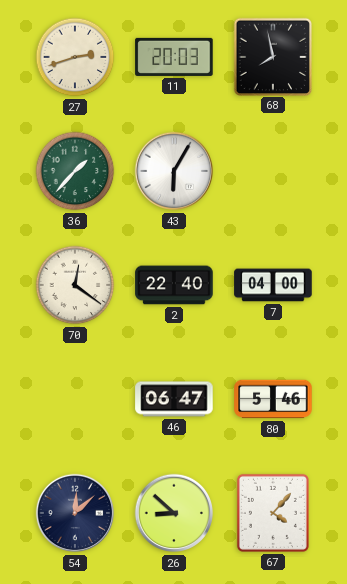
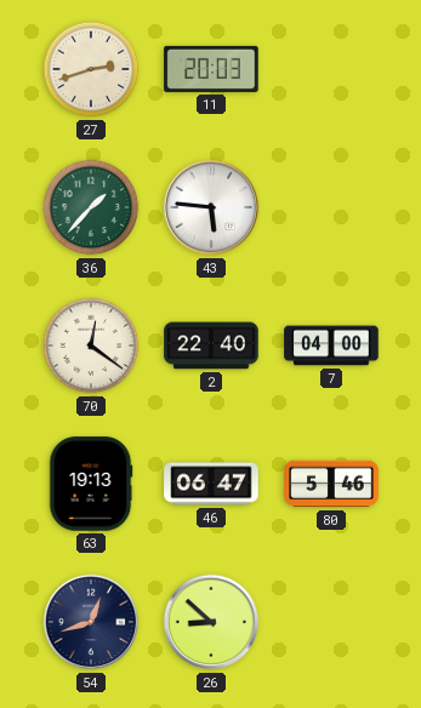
68: 7:58 -> none
43: 6:05 -> 5:46
63: none -> 19:13
54: 12:08 -> 12:42
67: 4:07 -> none
